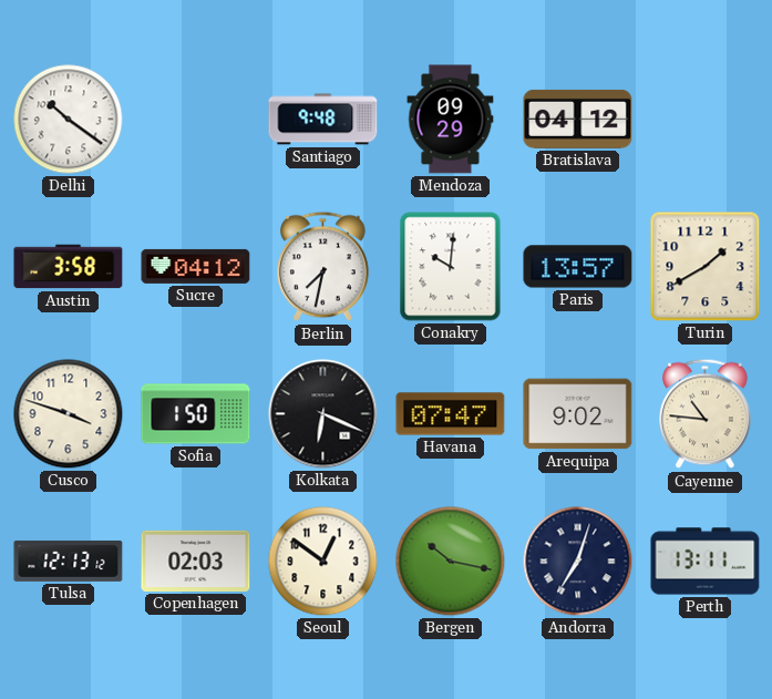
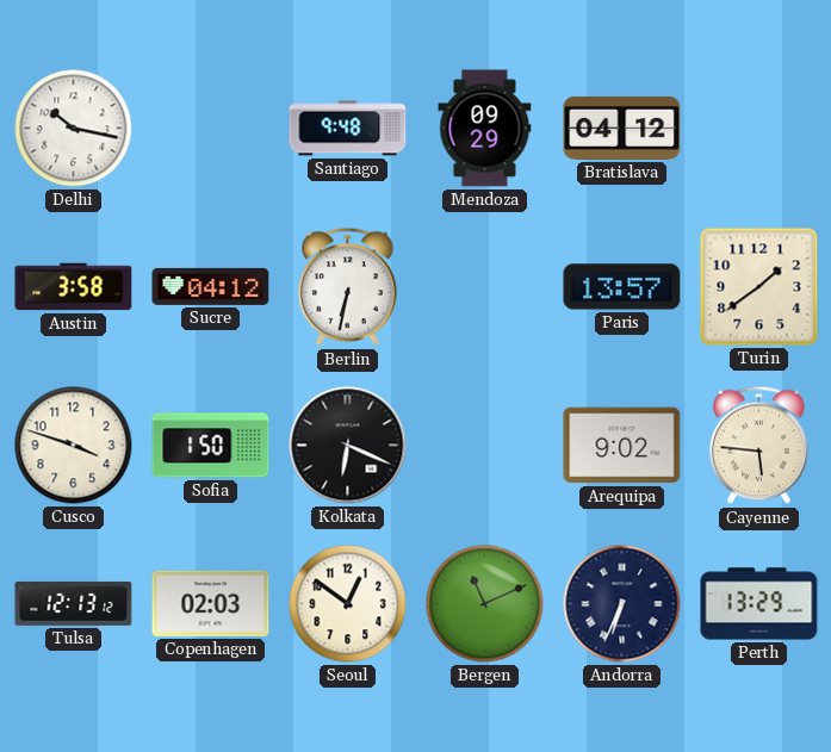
Delhi: 10:21 -> 10:17
Berlin: 7:32 -> 6:32
Conakry: 10:01 -> none
Turin: 1:40 -> 1:39
Havana: 07:47 -> none
Cayenne: 10:46 -> 5:46
Bergen: 10:17 -> 11:11
Andorra: 7:03 -> 6:34
Perth: 13:11 -> 13:29
